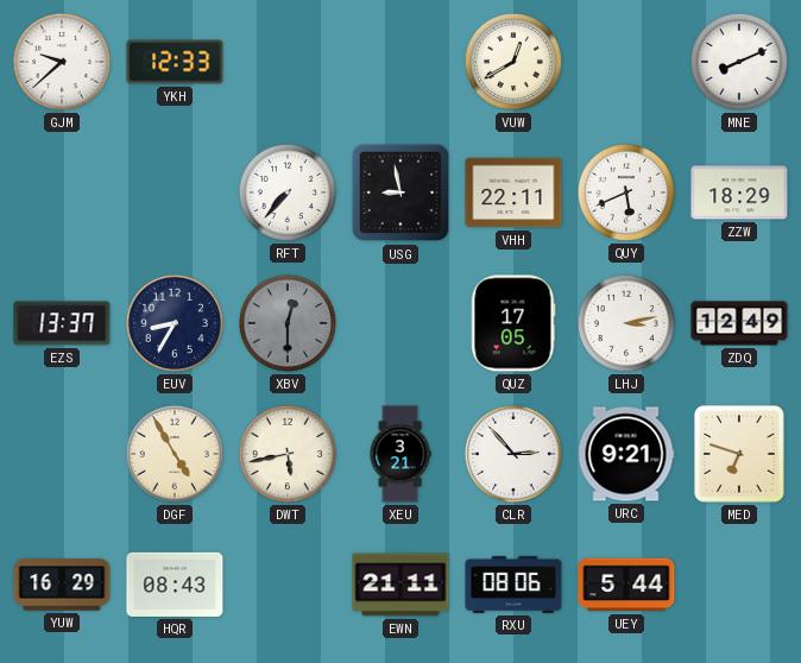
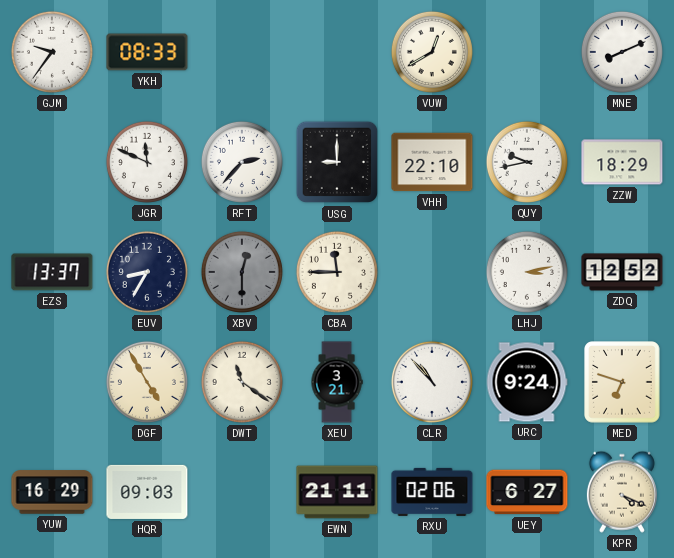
GJM: 9:38 -> 9:36
YKH: 12:33 -> 08:33
JGR: none -> 11:49
RFT: 7:37 -> 2:37
USG: 8:58 -> 9:00
VHH: 22:11 -> 22:10
QUY: 5:41 -> 9:43
CBA: none -> 11:45
QUZ: 17:05 -> none
ZDQ: 12:49 -> 12:52
DWT: 5:43 -> 11:21
CLR: 2:53 -> 10:53
URC: 9:21 -> 9:24
HQR: 08:43 -> 09:03
RXU: 08:06 -> 02:06
UEY: 5:44 -> 6:27
KPR: none -> 4:19
